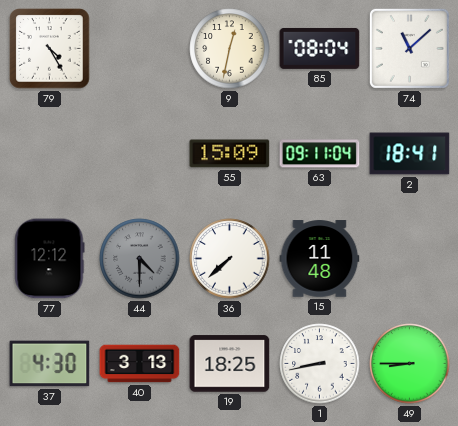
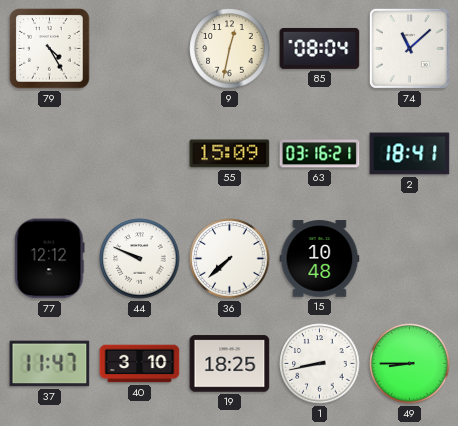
63: 09:11 -> 03:16
44: 4:30 -> 9:49
44 dial: grey -> white
15: 11:48 -> 10:48
37: 4:30 -> 11:47
40: 3:13 -> 3:10
